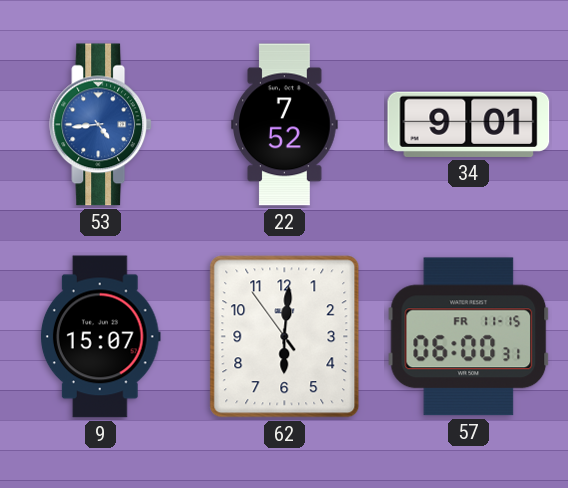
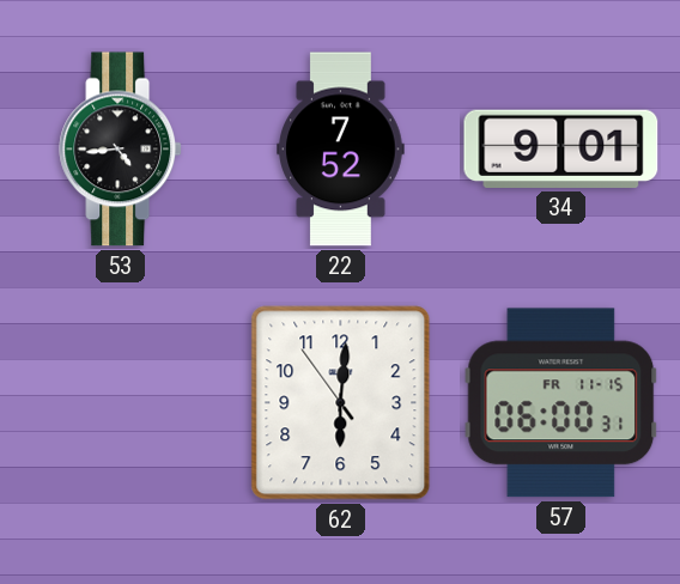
53 dial: blue -> black
9: 15:07 -> none
